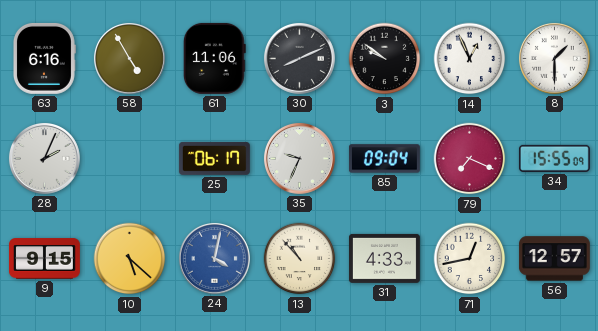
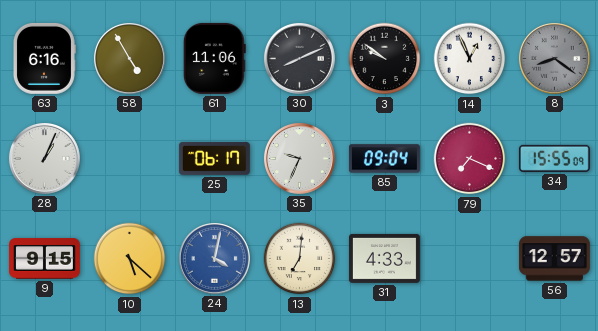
8: 1:30 -> 8:21
8 dial: white -> grey
28: 2:04 -> 1:04
13: 10:53 -> 7:01
71: 12:43 -> none
